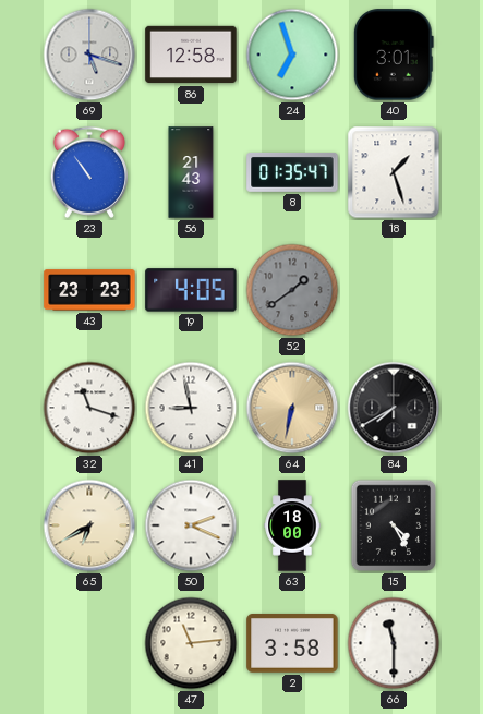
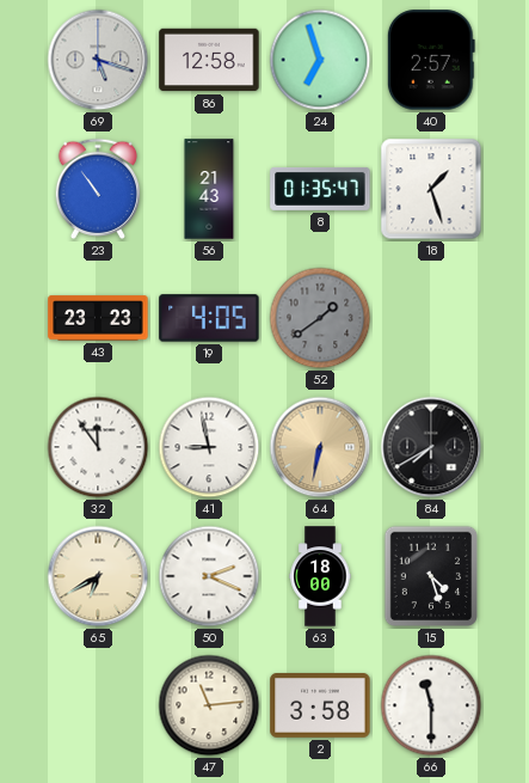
40: 3:01 -> 2:57
32: 11:18 -> 11:54
15: 4:25 -> 4:27
